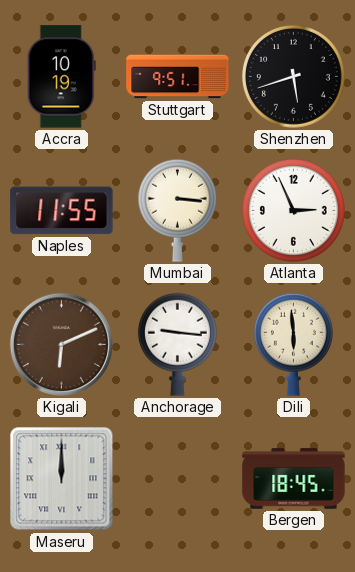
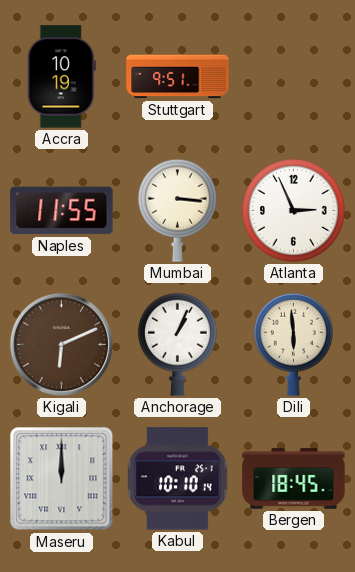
Shenzhen: 5:42 -> none
Anchorage: 9:16 -> 1:04
Kabul: none -> 10:10
